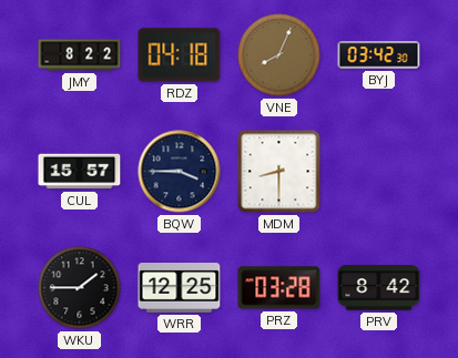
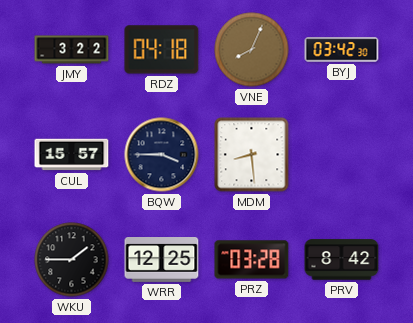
JMY: 8:22 -> 3:22
MDM: 8:30 -> 8:29
